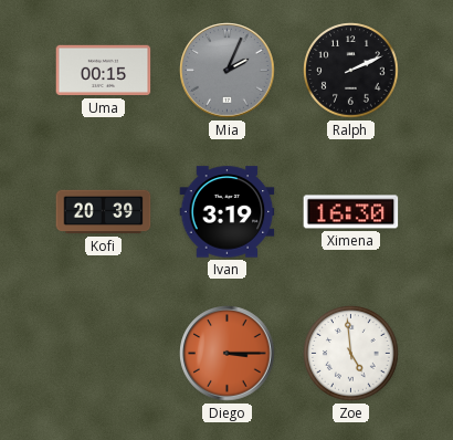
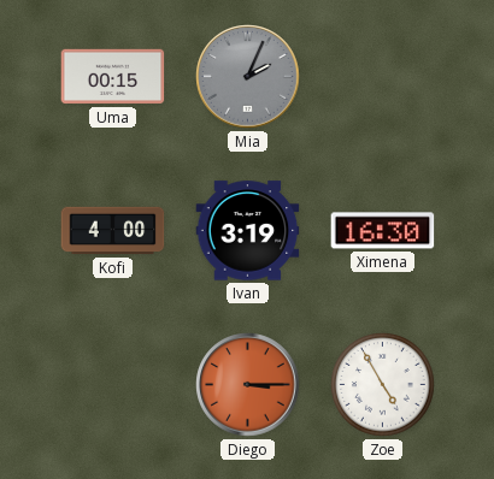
Ralph: 2:11 -> none
Kofi: 20:39 -> 4:00
Zoe: 4:59 -> 4:55
